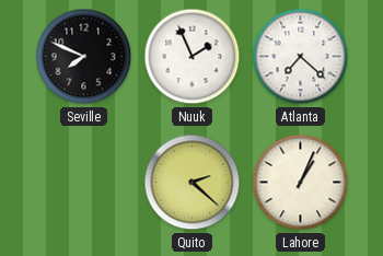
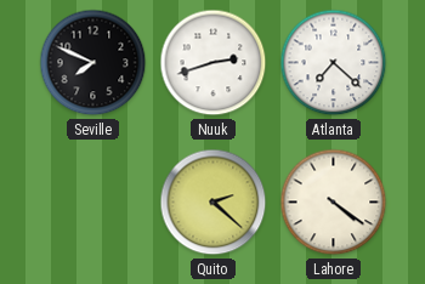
Nuuk: 1:56 -> 2:42
Lahore: 1:04 -> 4:21
